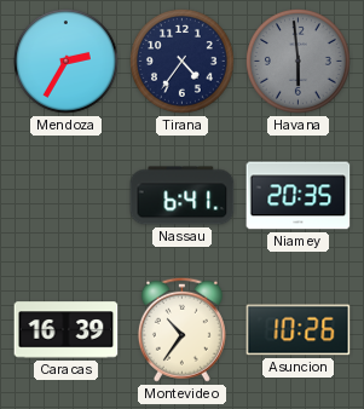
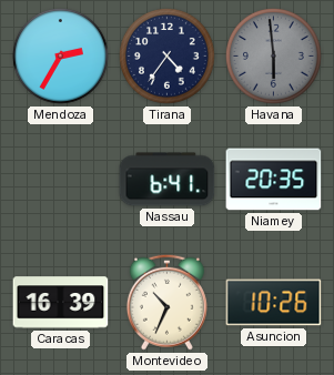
Montevideo: 10:36 -> 10:34
